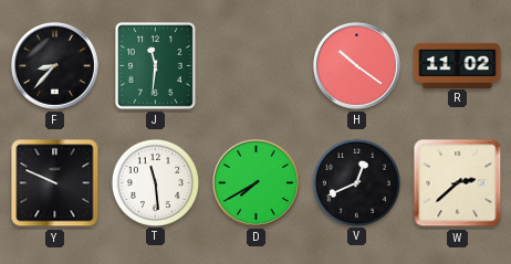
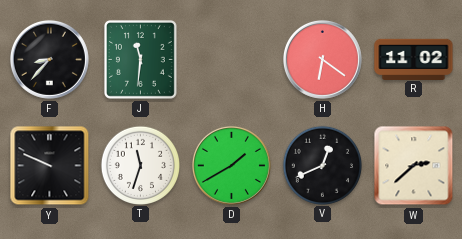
H: 10:21 -> 6:21
T: 11:29 -> 11:33
D: 7:40 -> 1:40
